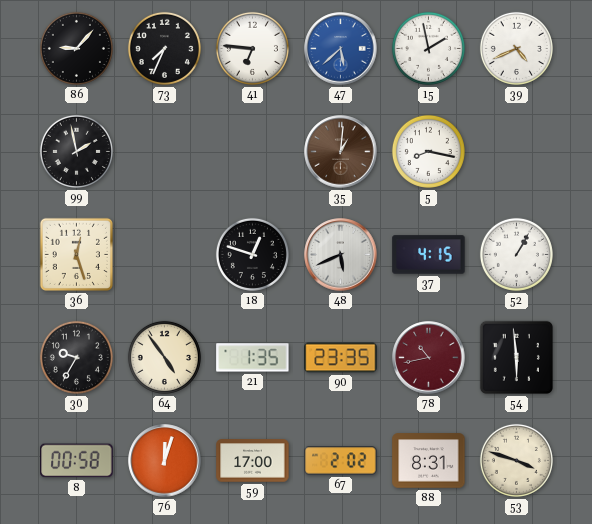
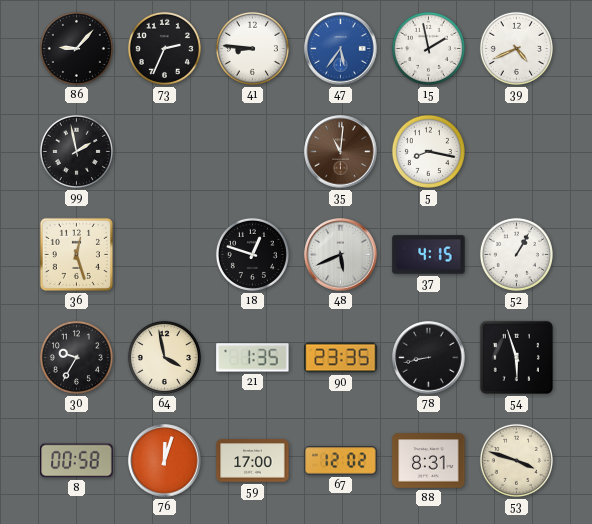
73: 7:34 -> 2:34
41: 6:46 -> 8:46
47: 5:38 -> 5:36
35: 1:01 -> 11:01
64: 4:54 -> 3:58
78: 10:43 -> 8:43
78 dial: burgundy -> black
54: 5:59 -> 5:57
67: 2:02 -> 12:02
